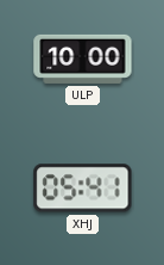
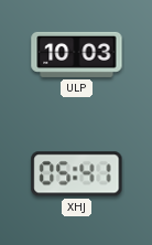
ULP: 10:00 -> 10:03
